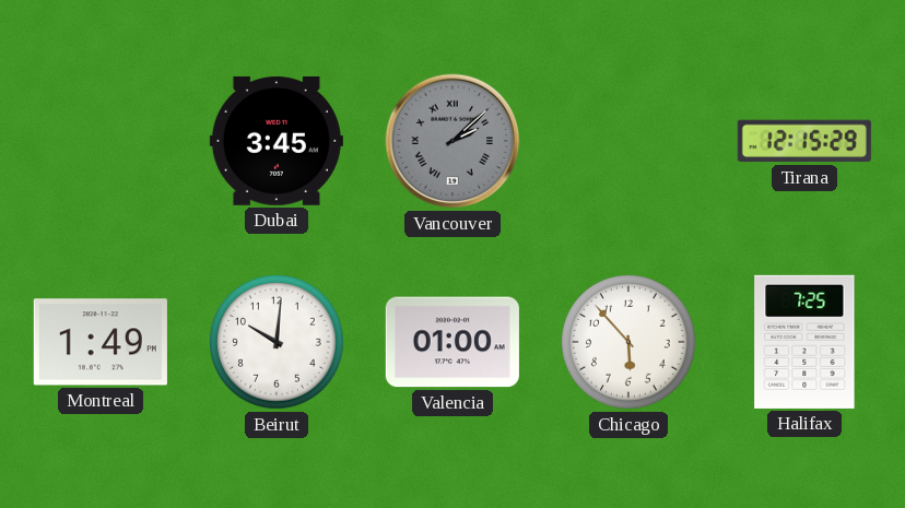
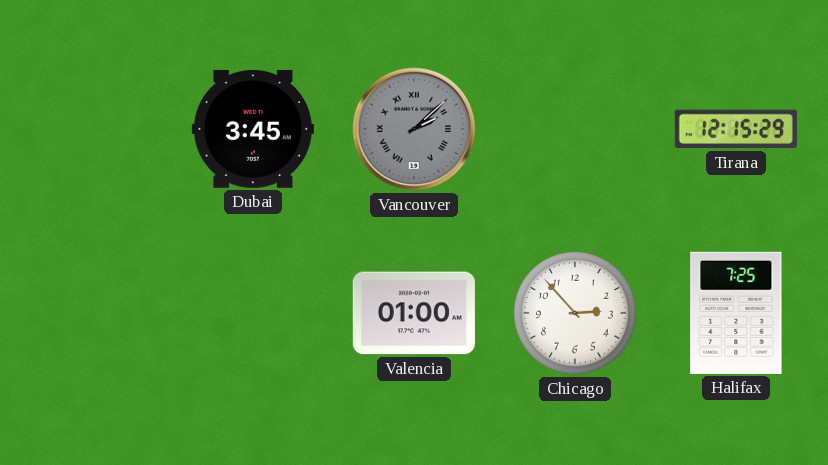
Montreal: 1:49 -> none
Beirut: 10:01 -> none
Chicago: 5:53 -> 2:53
